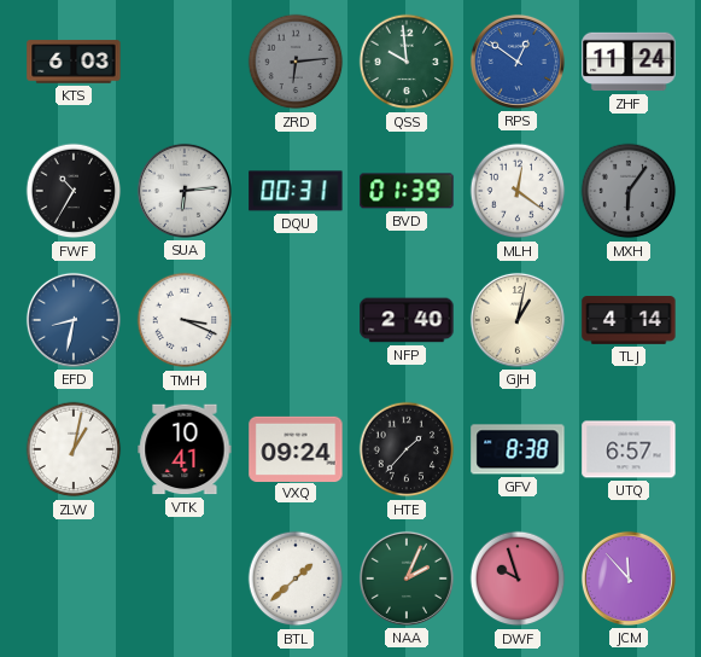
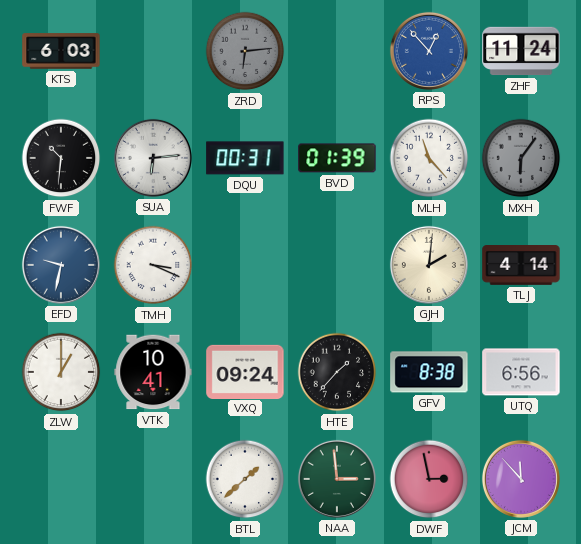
QSS: 9:59 -> none
RPS: 12:51 -> 12:53
FWF: 10:35 -> 10:31
MLH: 12:21 -> 11:23
EFD: 8:32 -> 9:32
NFP: 2:40 -> none
GJH: 1:02 -> 2:01
ZLW: 1:02 -> 1:00
UTQ: 6:57 -> 6:56
NAA: 2:04 -> 2:59
DWF: 9:57 -> 2:58
